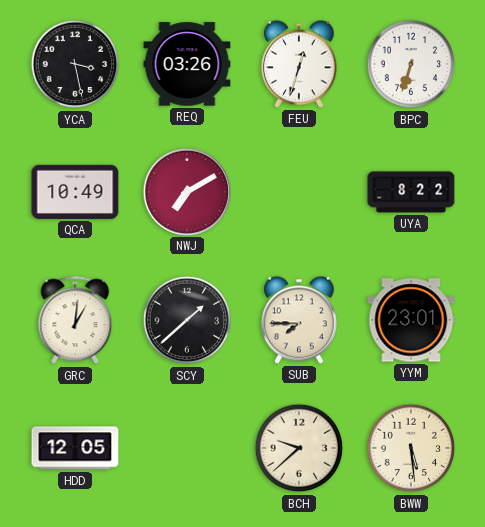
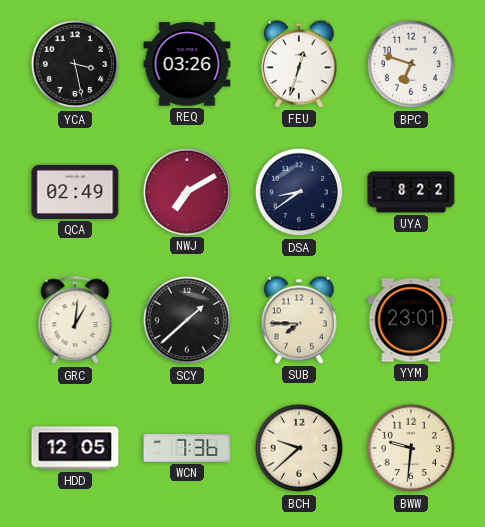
BPC: 6:33 -> 6:48
QCA: 10:49 -> 02:49
DSA: none -> 8:39
WCN: none -> 7:36
BWW: 5:29 -> 9:31
